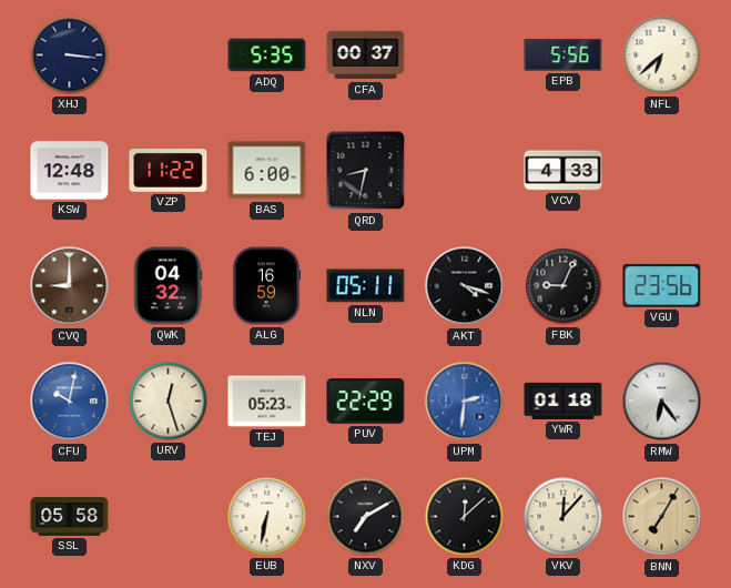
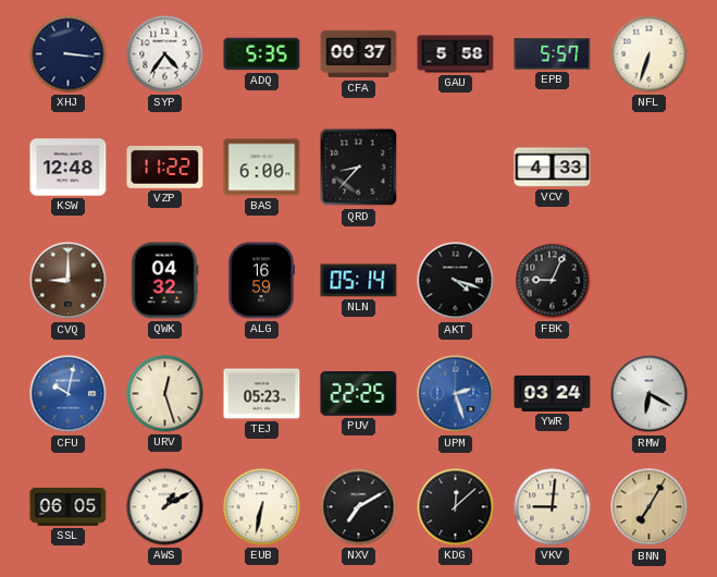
SYP: none -> 4:36
GAU: none -> 5:58
EPB: 5:56 -> 5:57
NFL: 6:38 -> 6:33
QRD: 8:32 -> 8:37
NLN: 05:11 -> 05:14
VGU: 23:56 -> none
PUV: 22:29 -> 22:25
UPM: 2:31 -> 2:27
YWR: 01:18 -> 03:24
RMW: 6:24 -> 6:20
SSL: 05:58 -> 06:05
AWS: none -> 1:10
VKV: 12:07 -> 9:01
